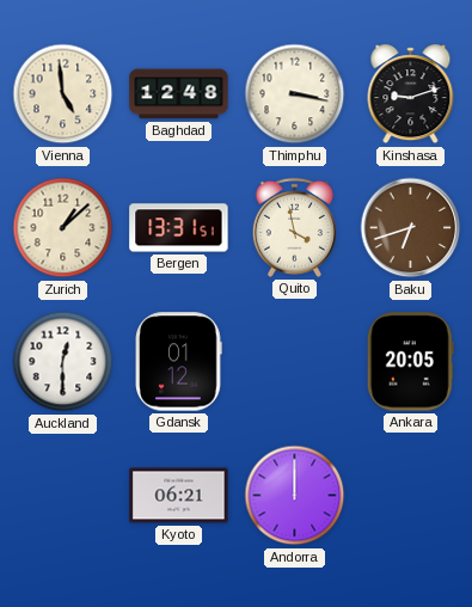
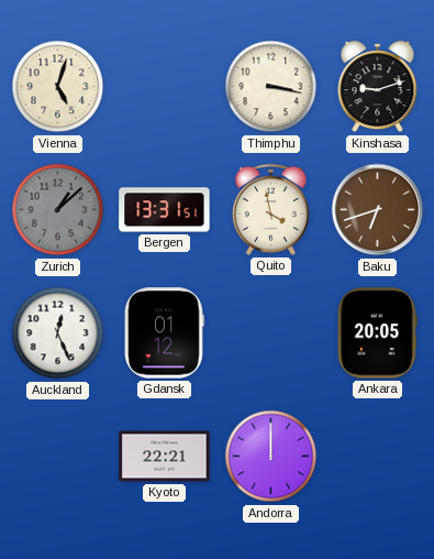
Vienna: 4:59 -> 5:03
Baghdad: 12:48 -> none
Zurich dial: cream -> grey
Auckland: 12:30 -> 12:26
Kyoto: 06:21 -> 22:21
